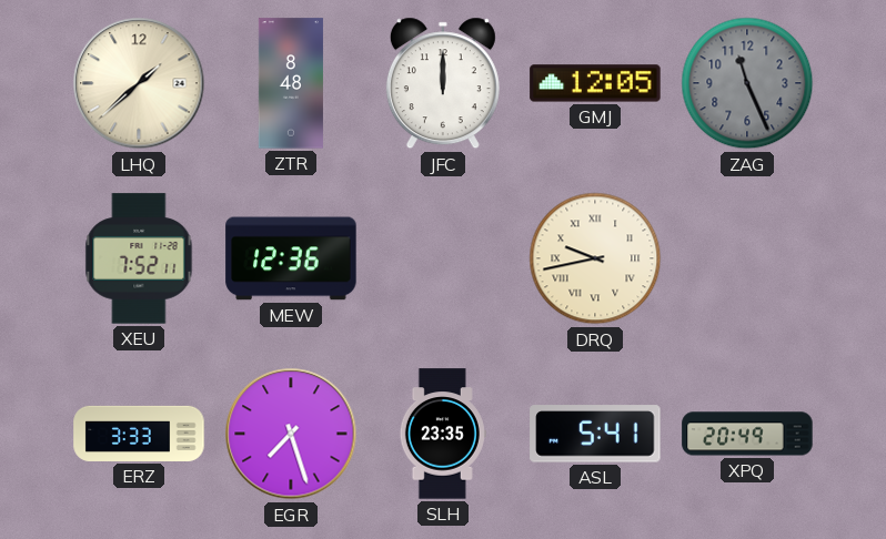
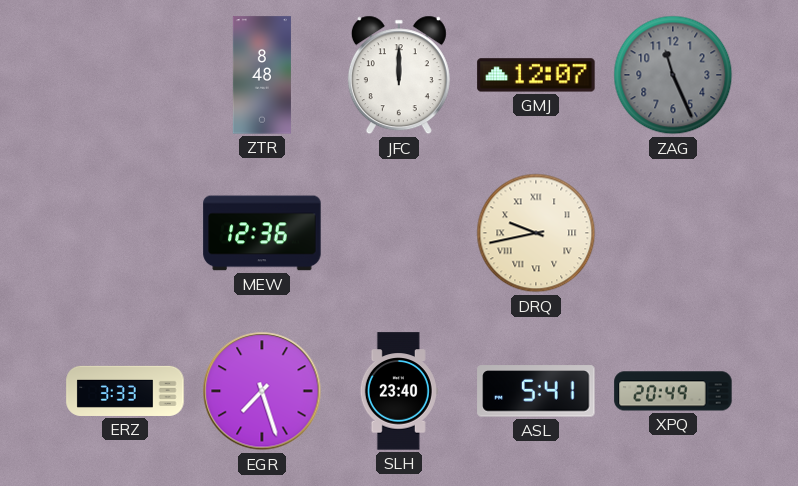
LHQ: 1:38 -> none
GMJ: 12:05 -> 12:07
XEU: 7:52 -> none
SLH: 23:35 -> 23:40
